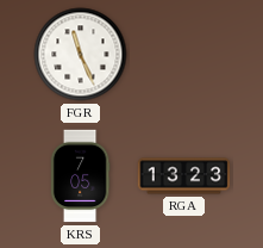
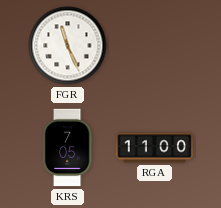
RGA: 13:23 -> 11:00
